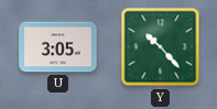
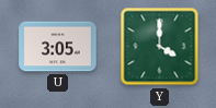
Y: 10:23 -> 4:00
